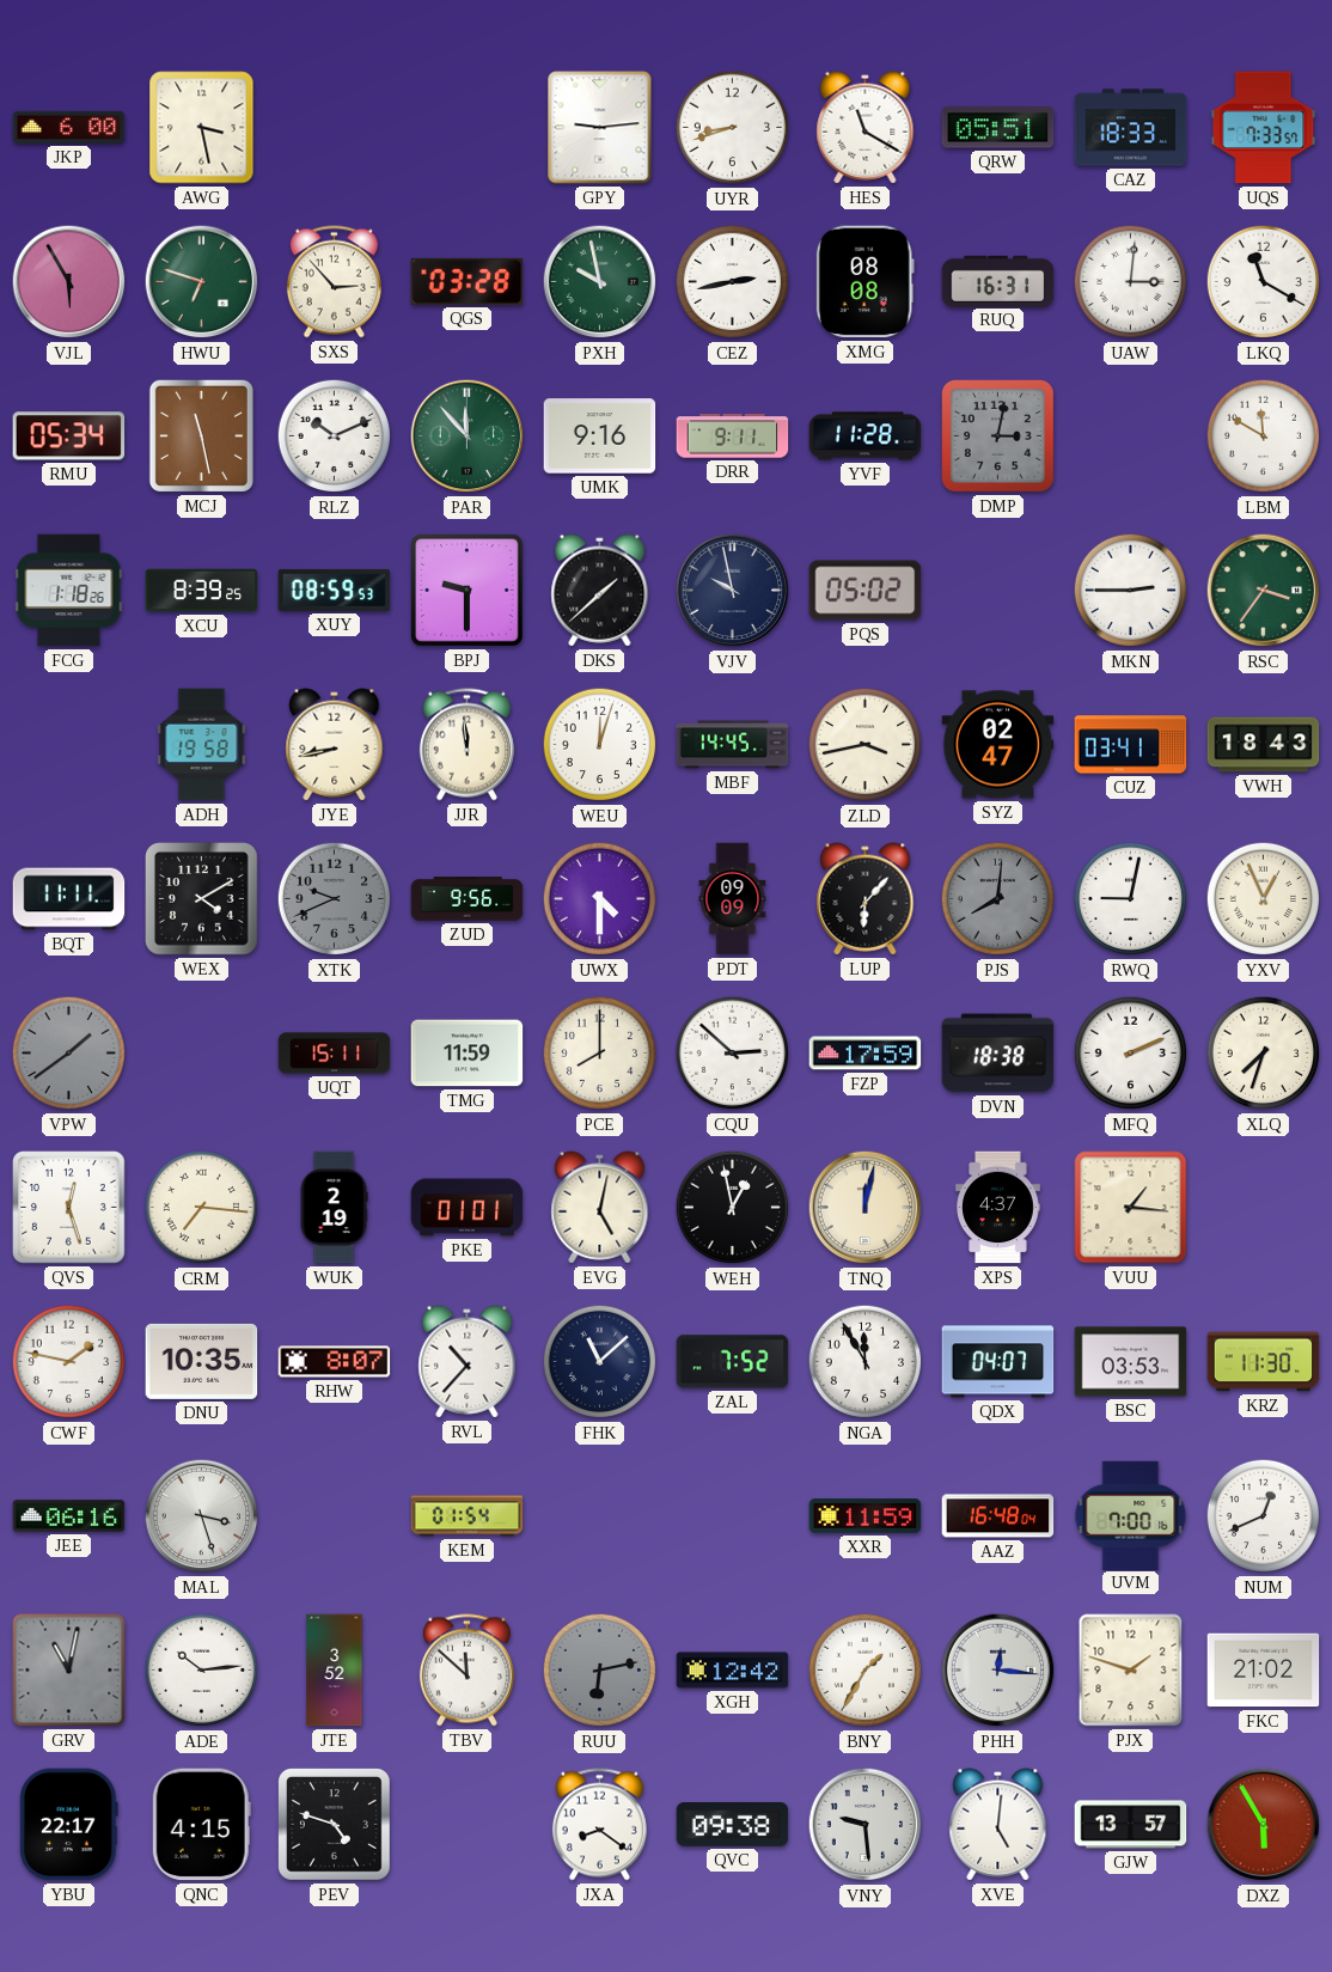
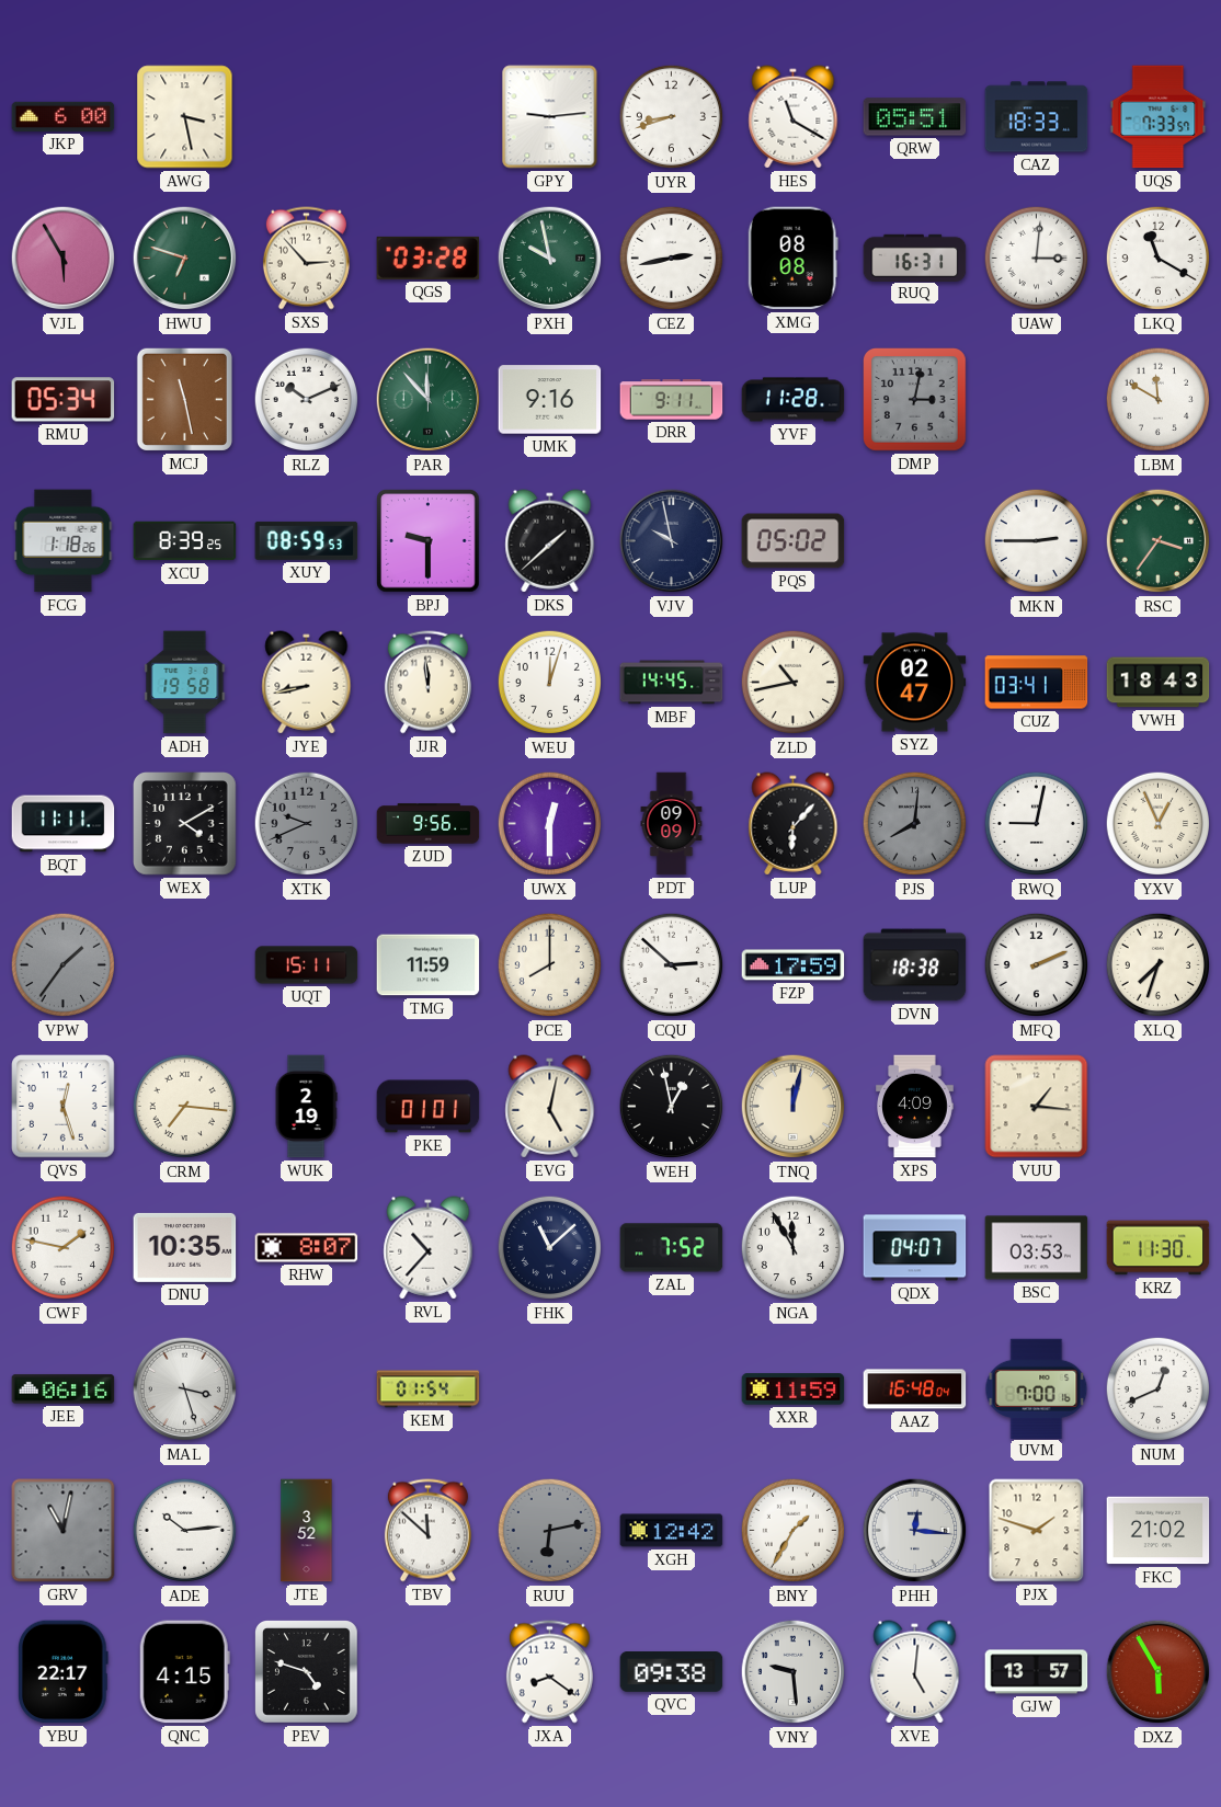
ZLD: 3:43 -> 10:43
UWX: 4:30 -> 12:30
VPW: 1:39 -> 1:36
XPS: 4:37 -> 4:09
